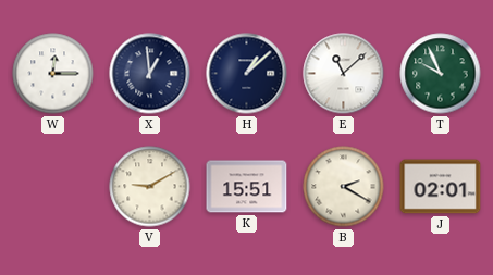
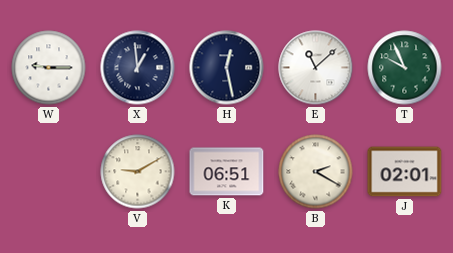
W: 12:15 -> 9:15
H: 1:08 -> 12:28
K: 15:51 -> 06:51
